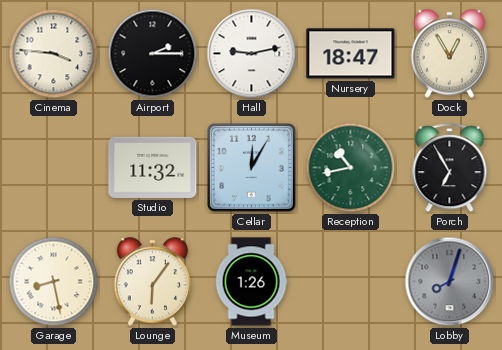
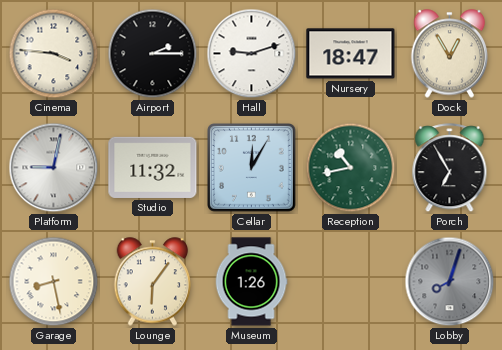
Hall: 9:13 -> 9:12
Platform: none -> 9:02
